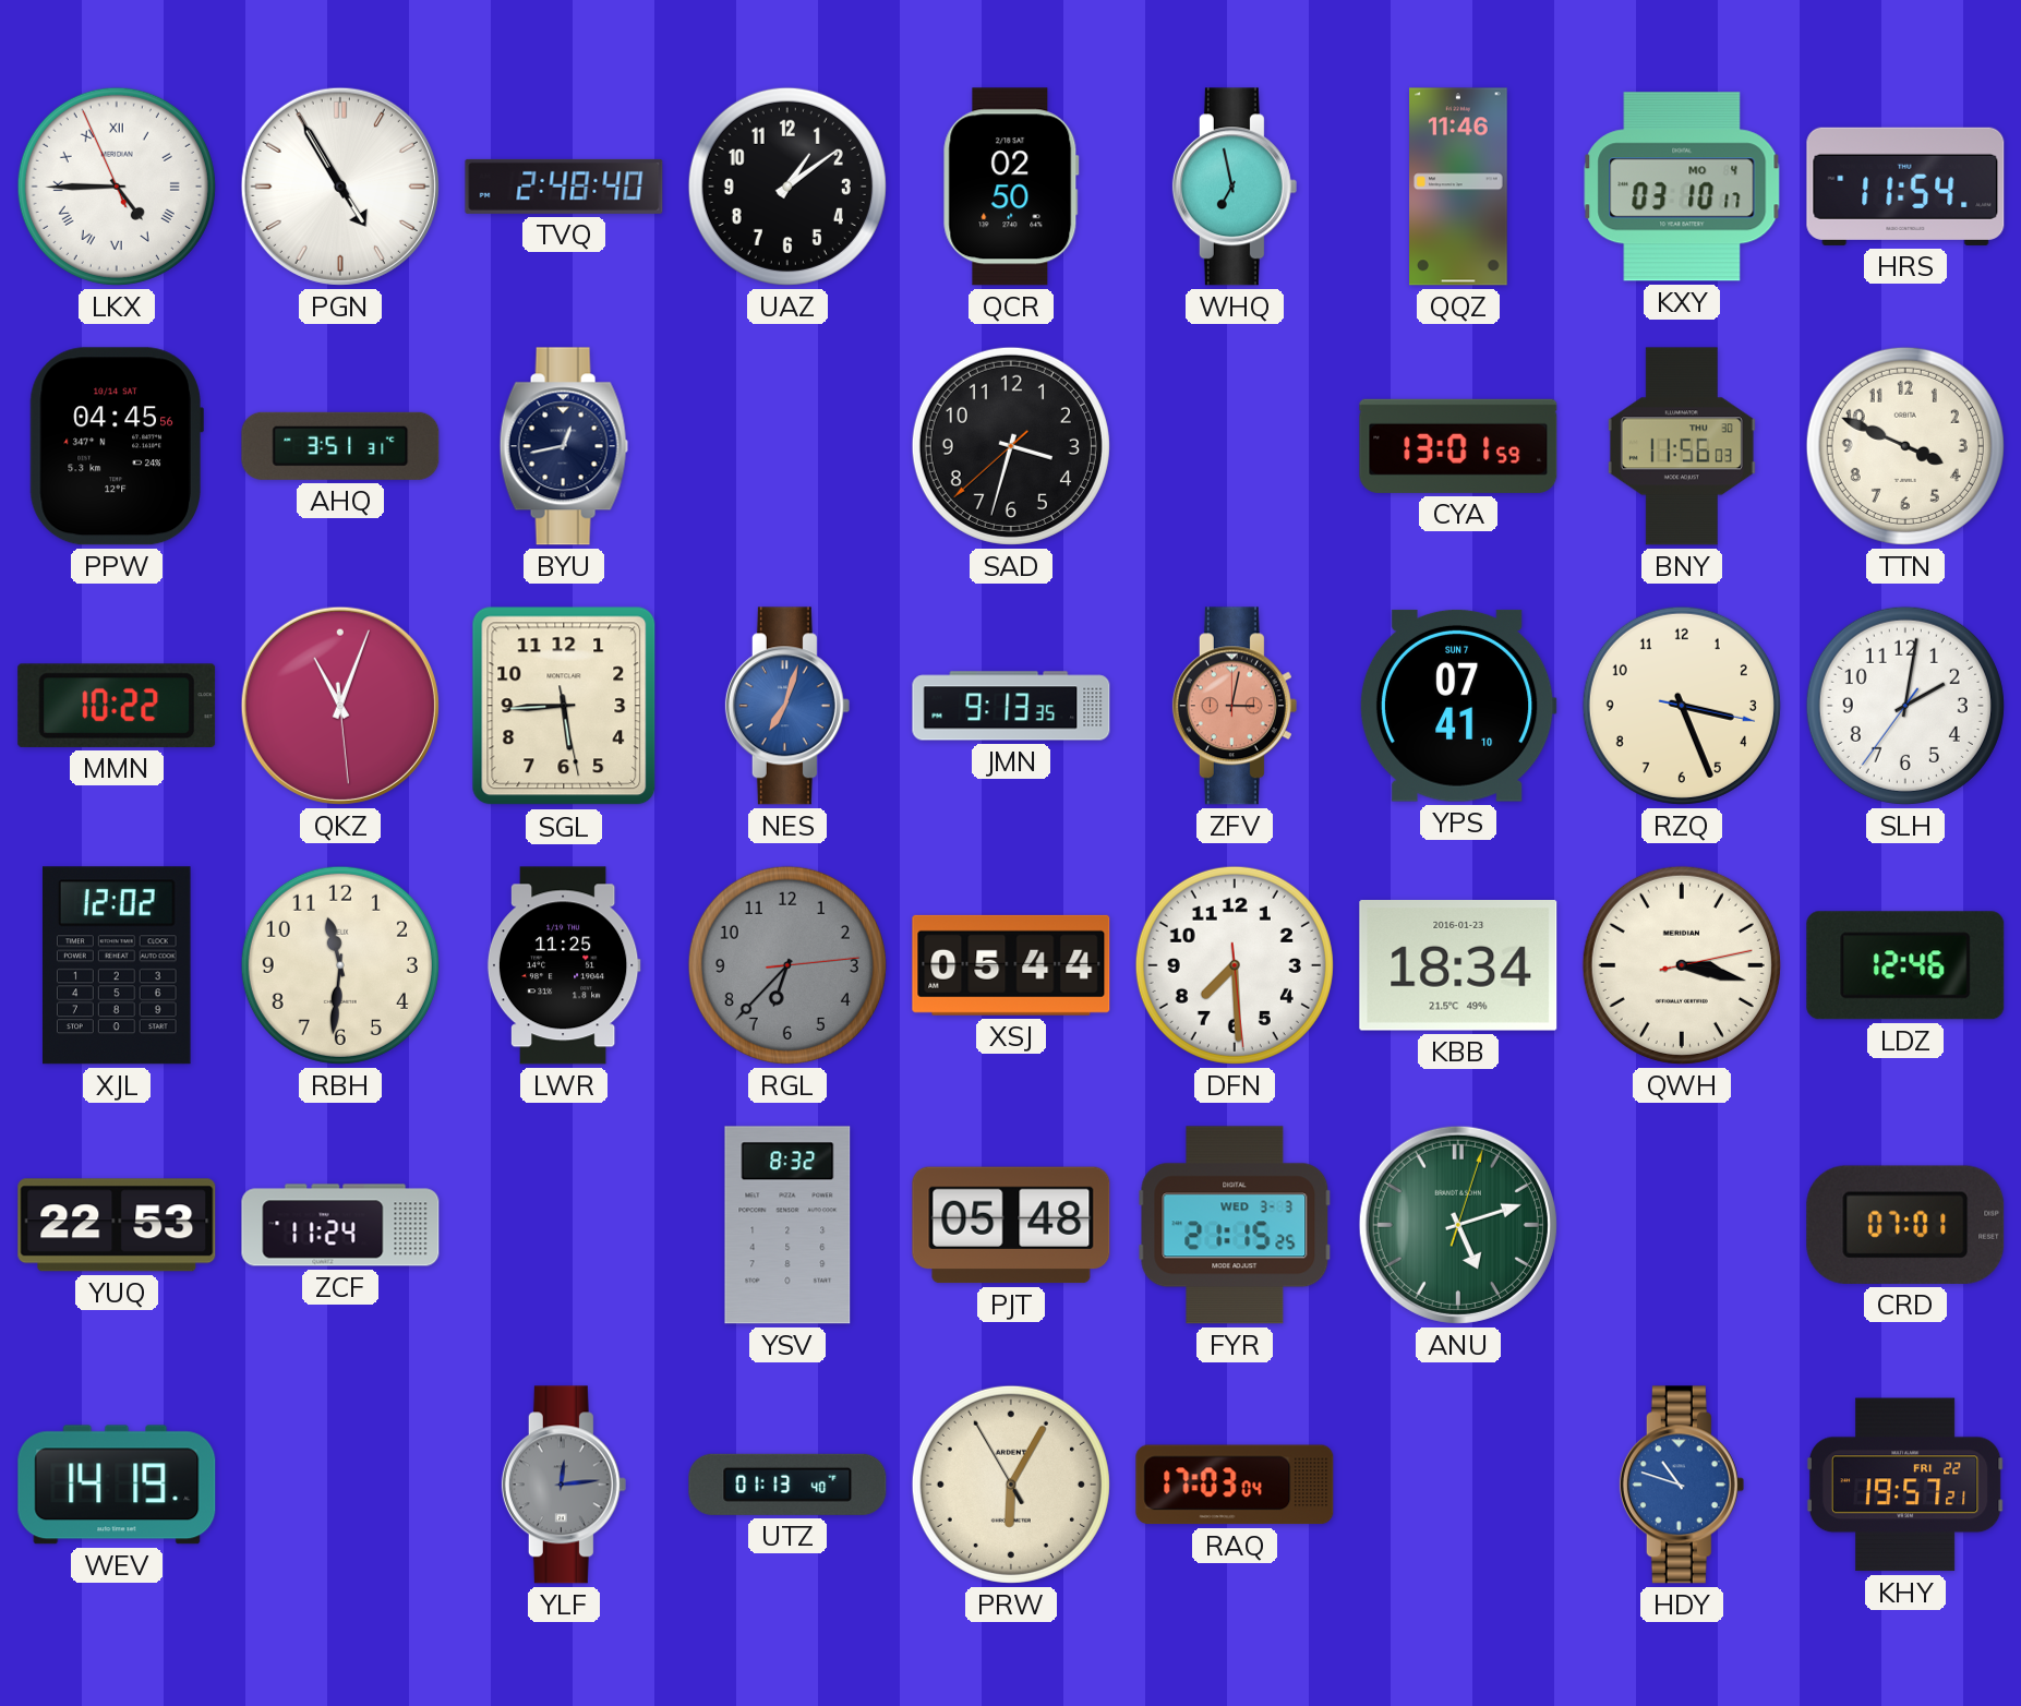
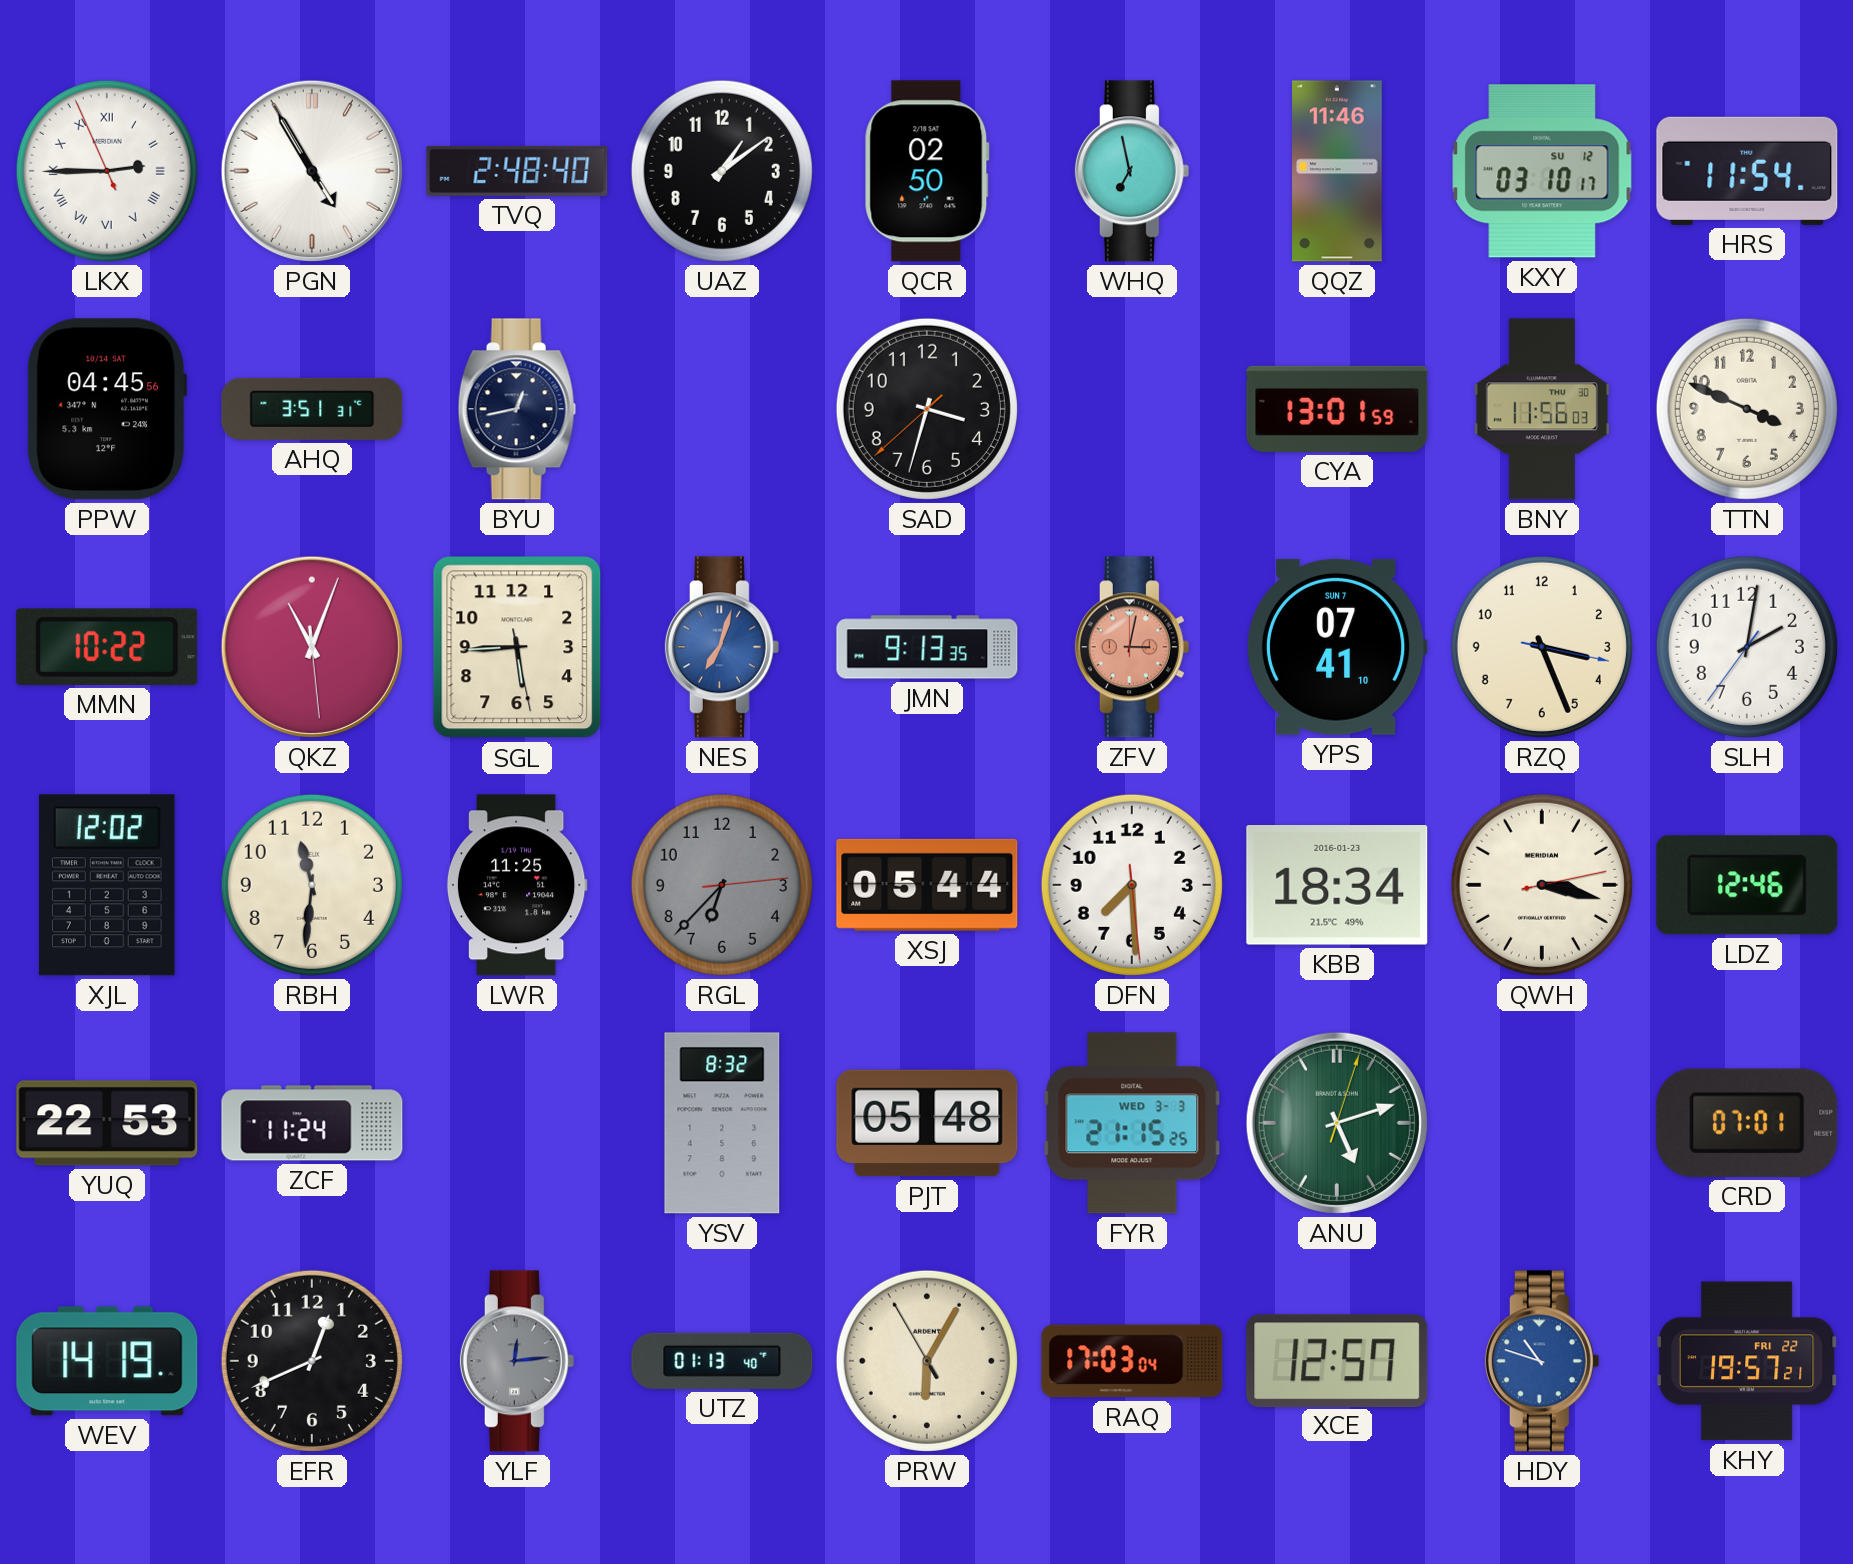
LKX: 4:44 -> 2:44
KXY date: MO 4 -> SU 12
EFR: none -> 12:41
XCE: none -> 12:57
